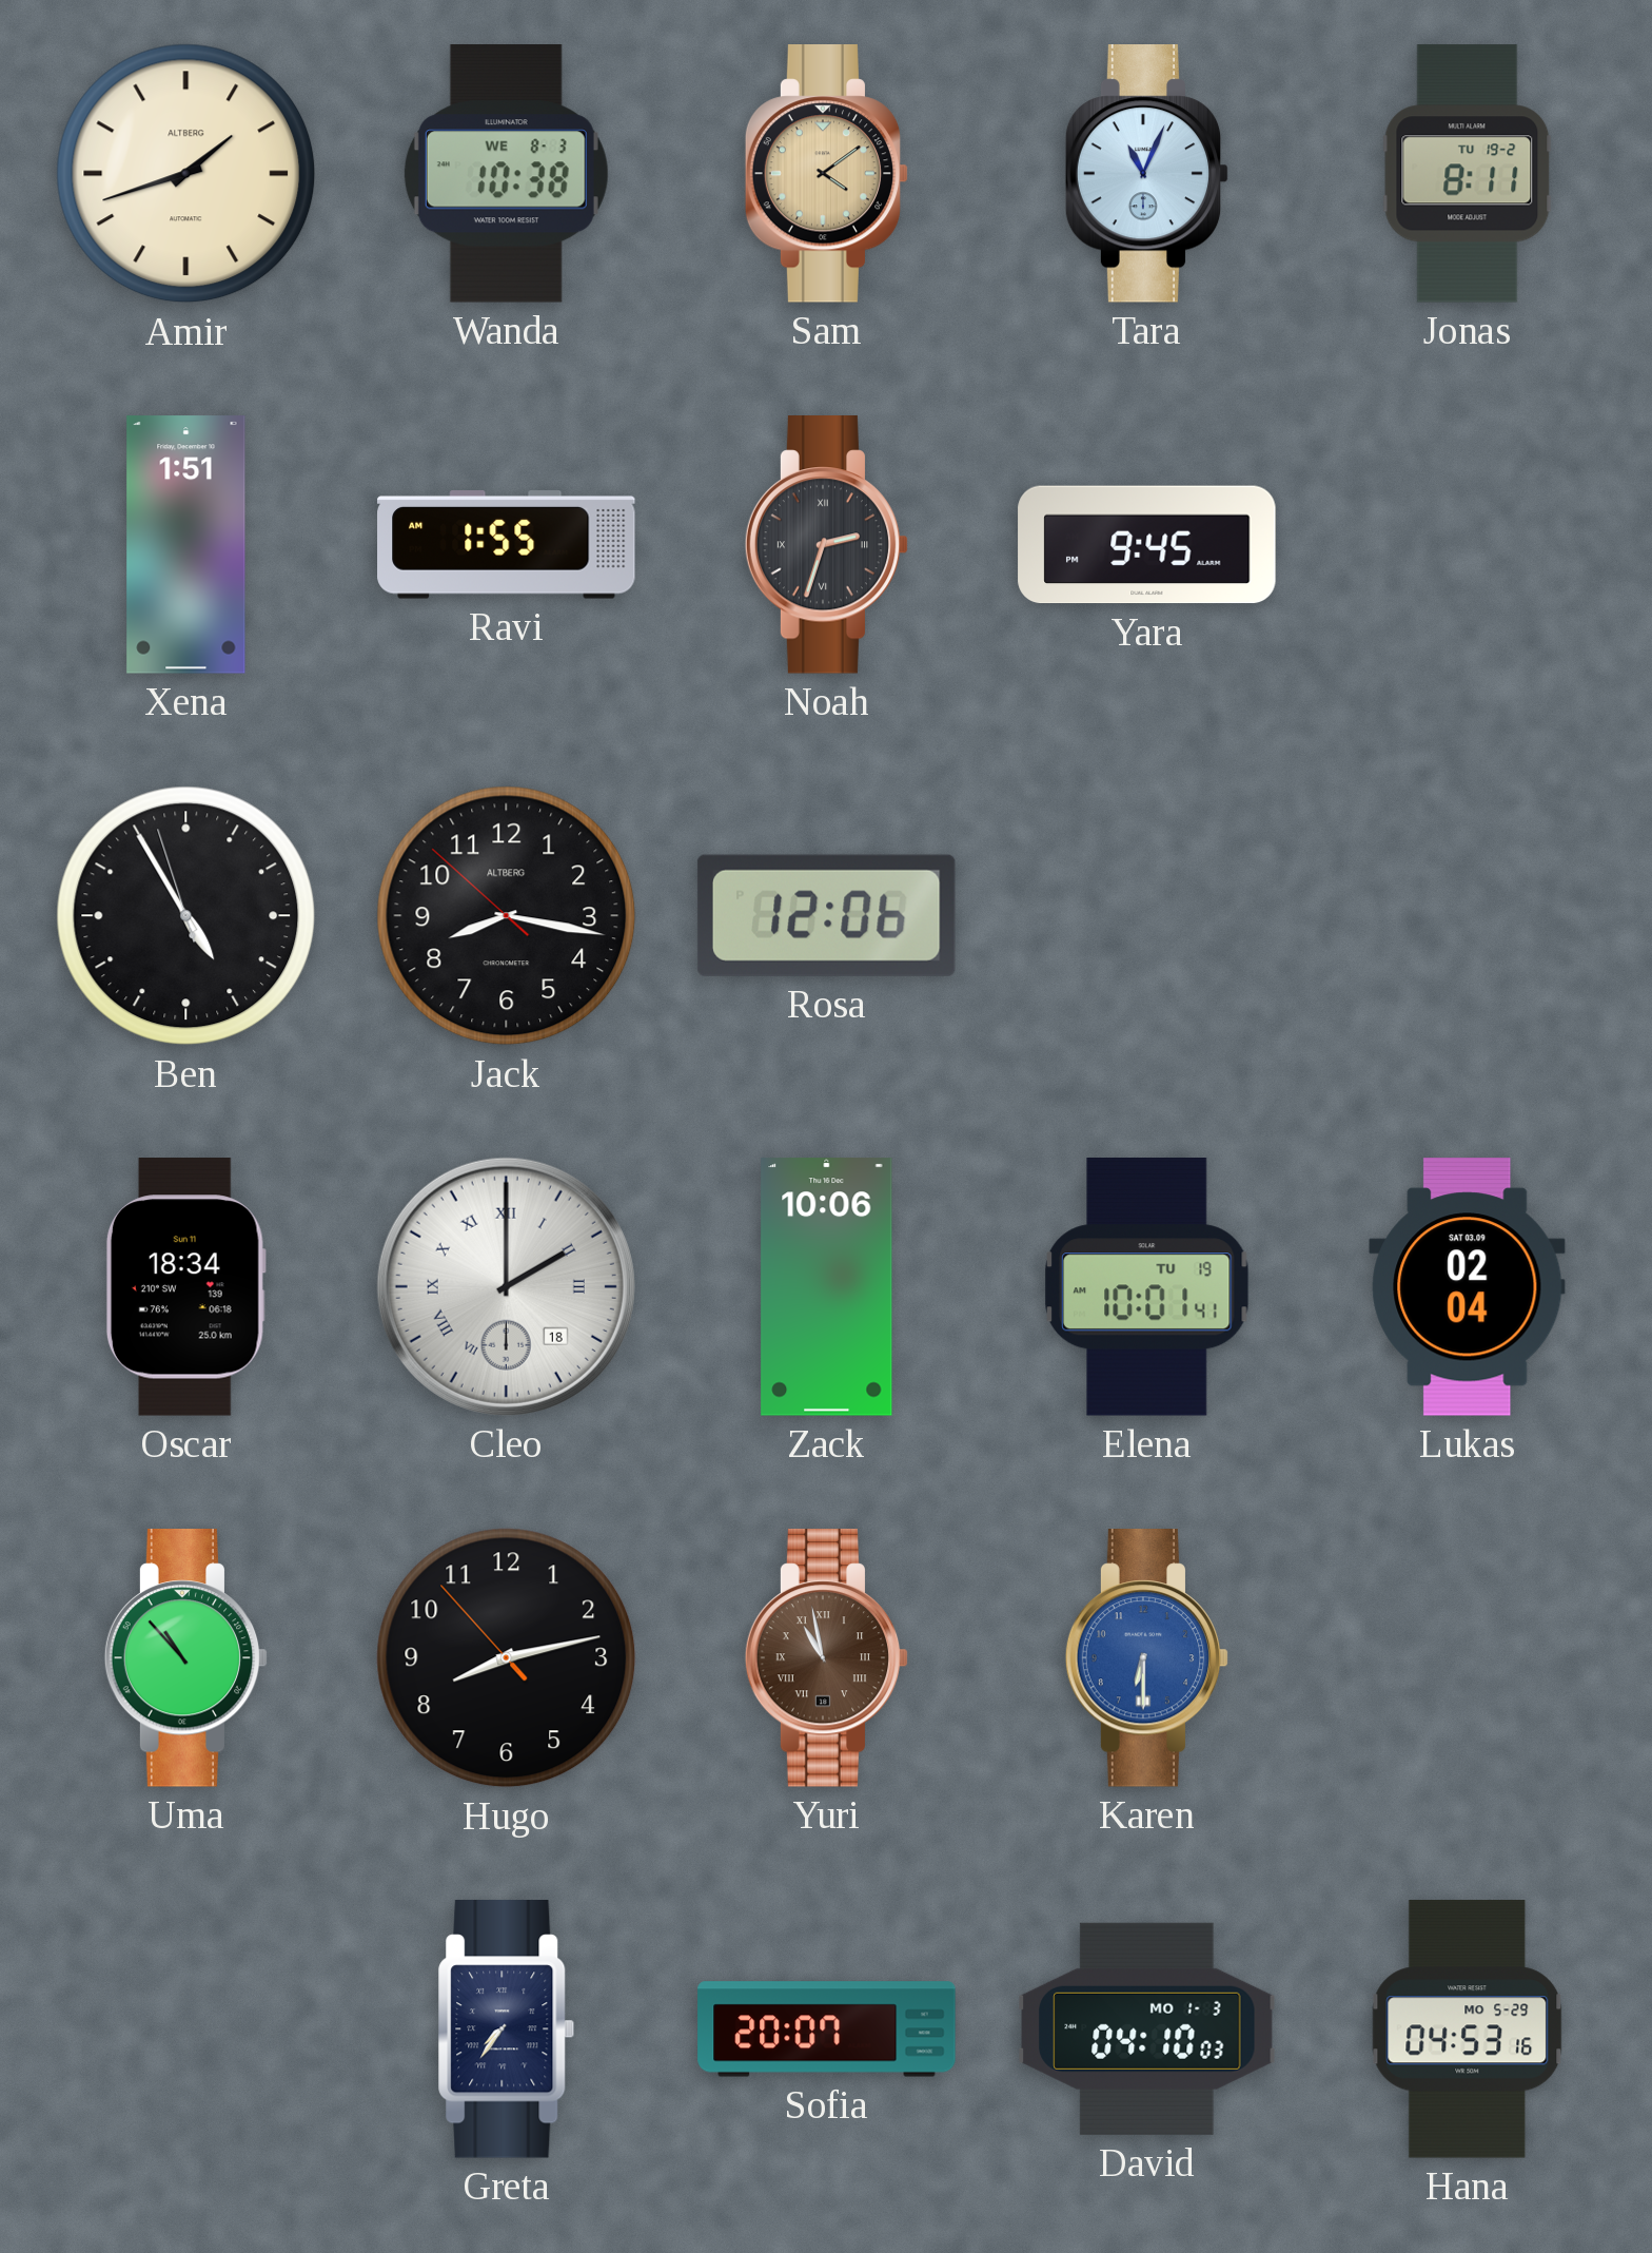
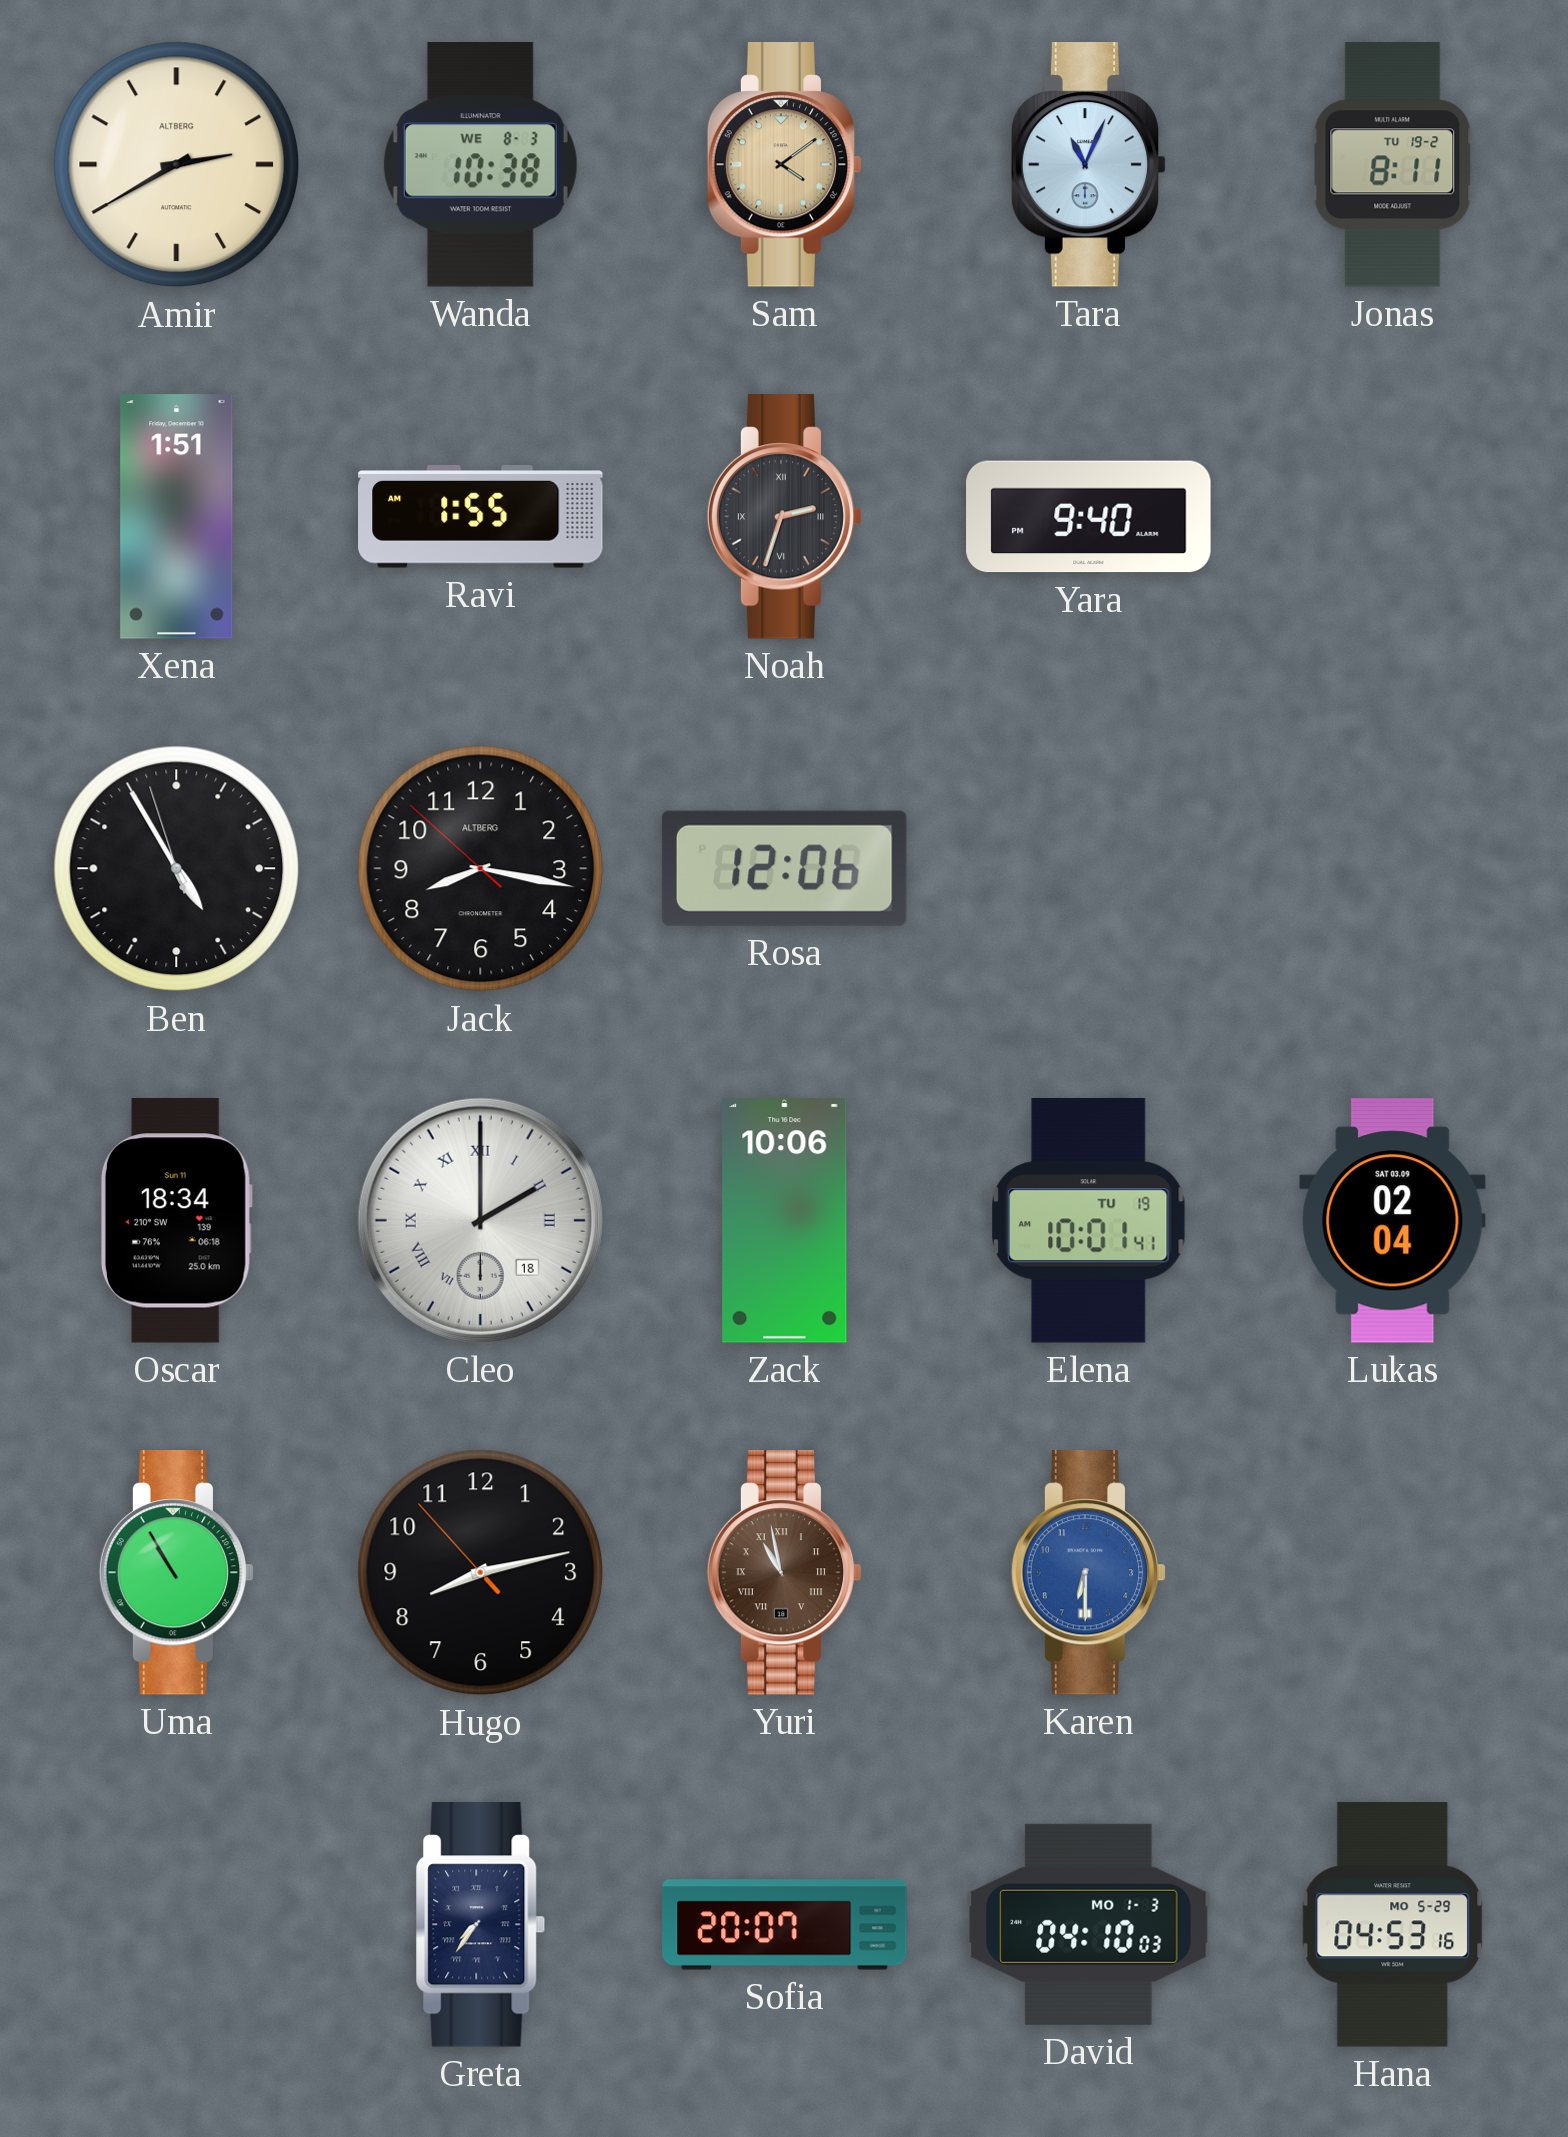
Amir: 1:42 -> 2:40
Yara: 9:45 -> 9:40
Uma: 10:53 -> 10:55
